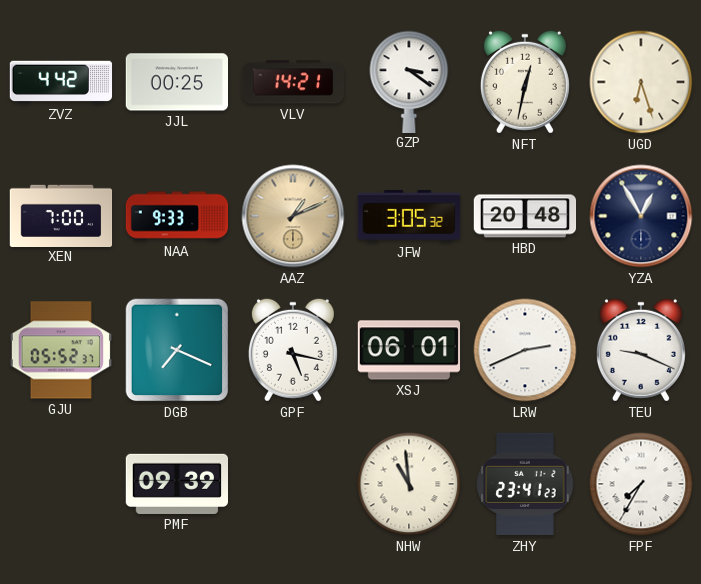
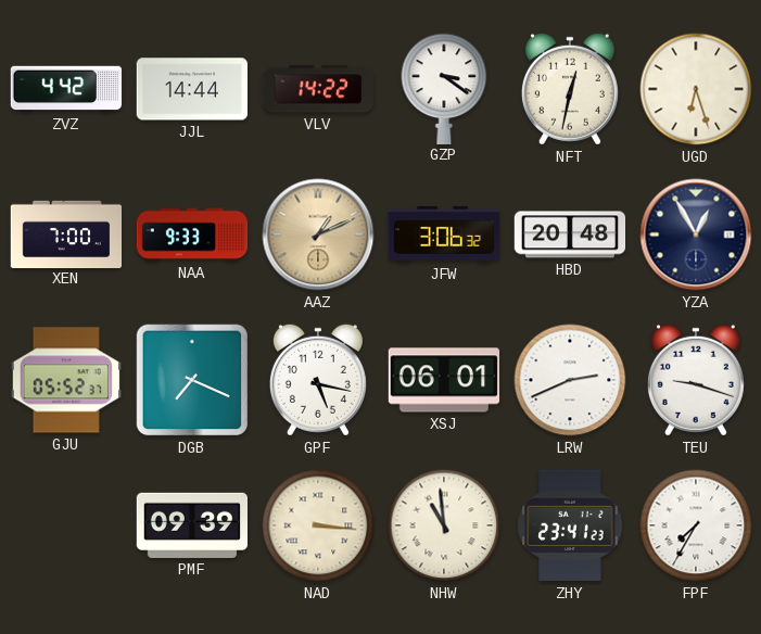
JJL: 00:25 -> 14:44
VLV: 14:21 -> 14:22
JFW: 3:05 -> 3:06
TEU: 9:19 -> 9:18
NAD: none -> 3:16
